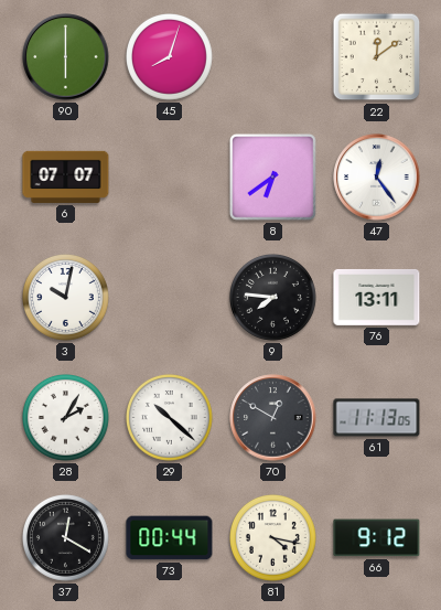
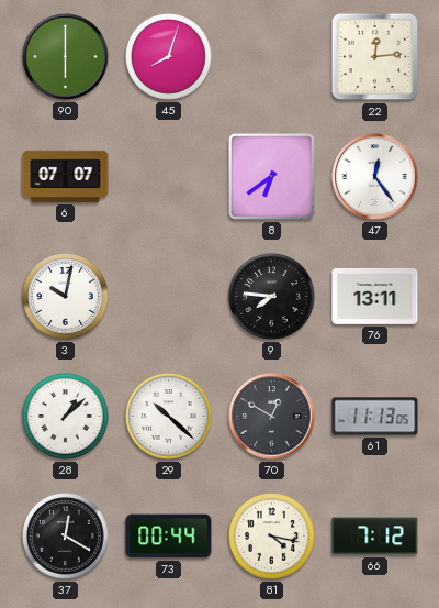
22: 12:09 -> 12:14
28: 2:05 -> 1:08
66: 9:12 -> 7:12
